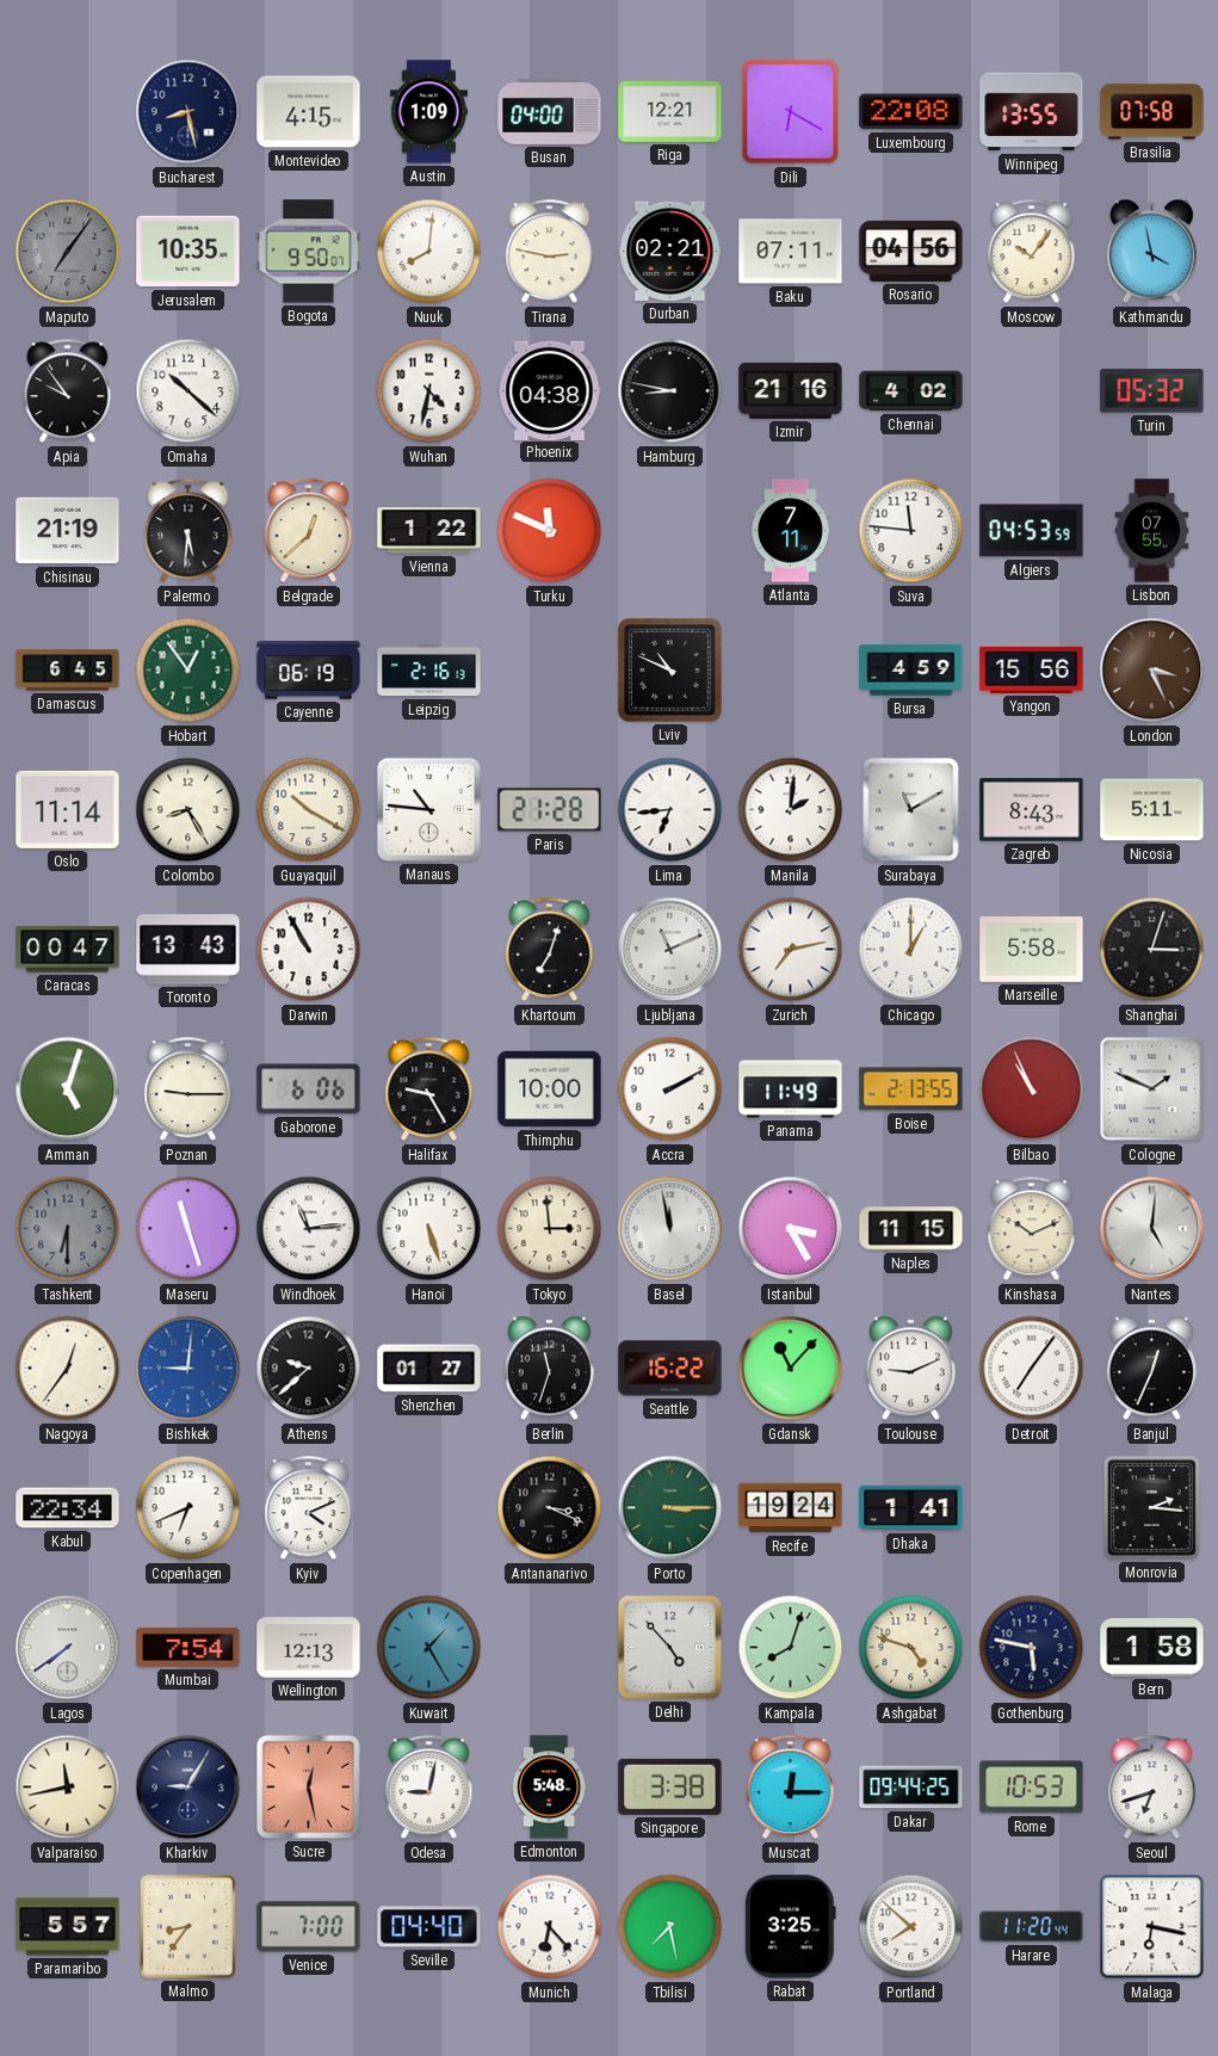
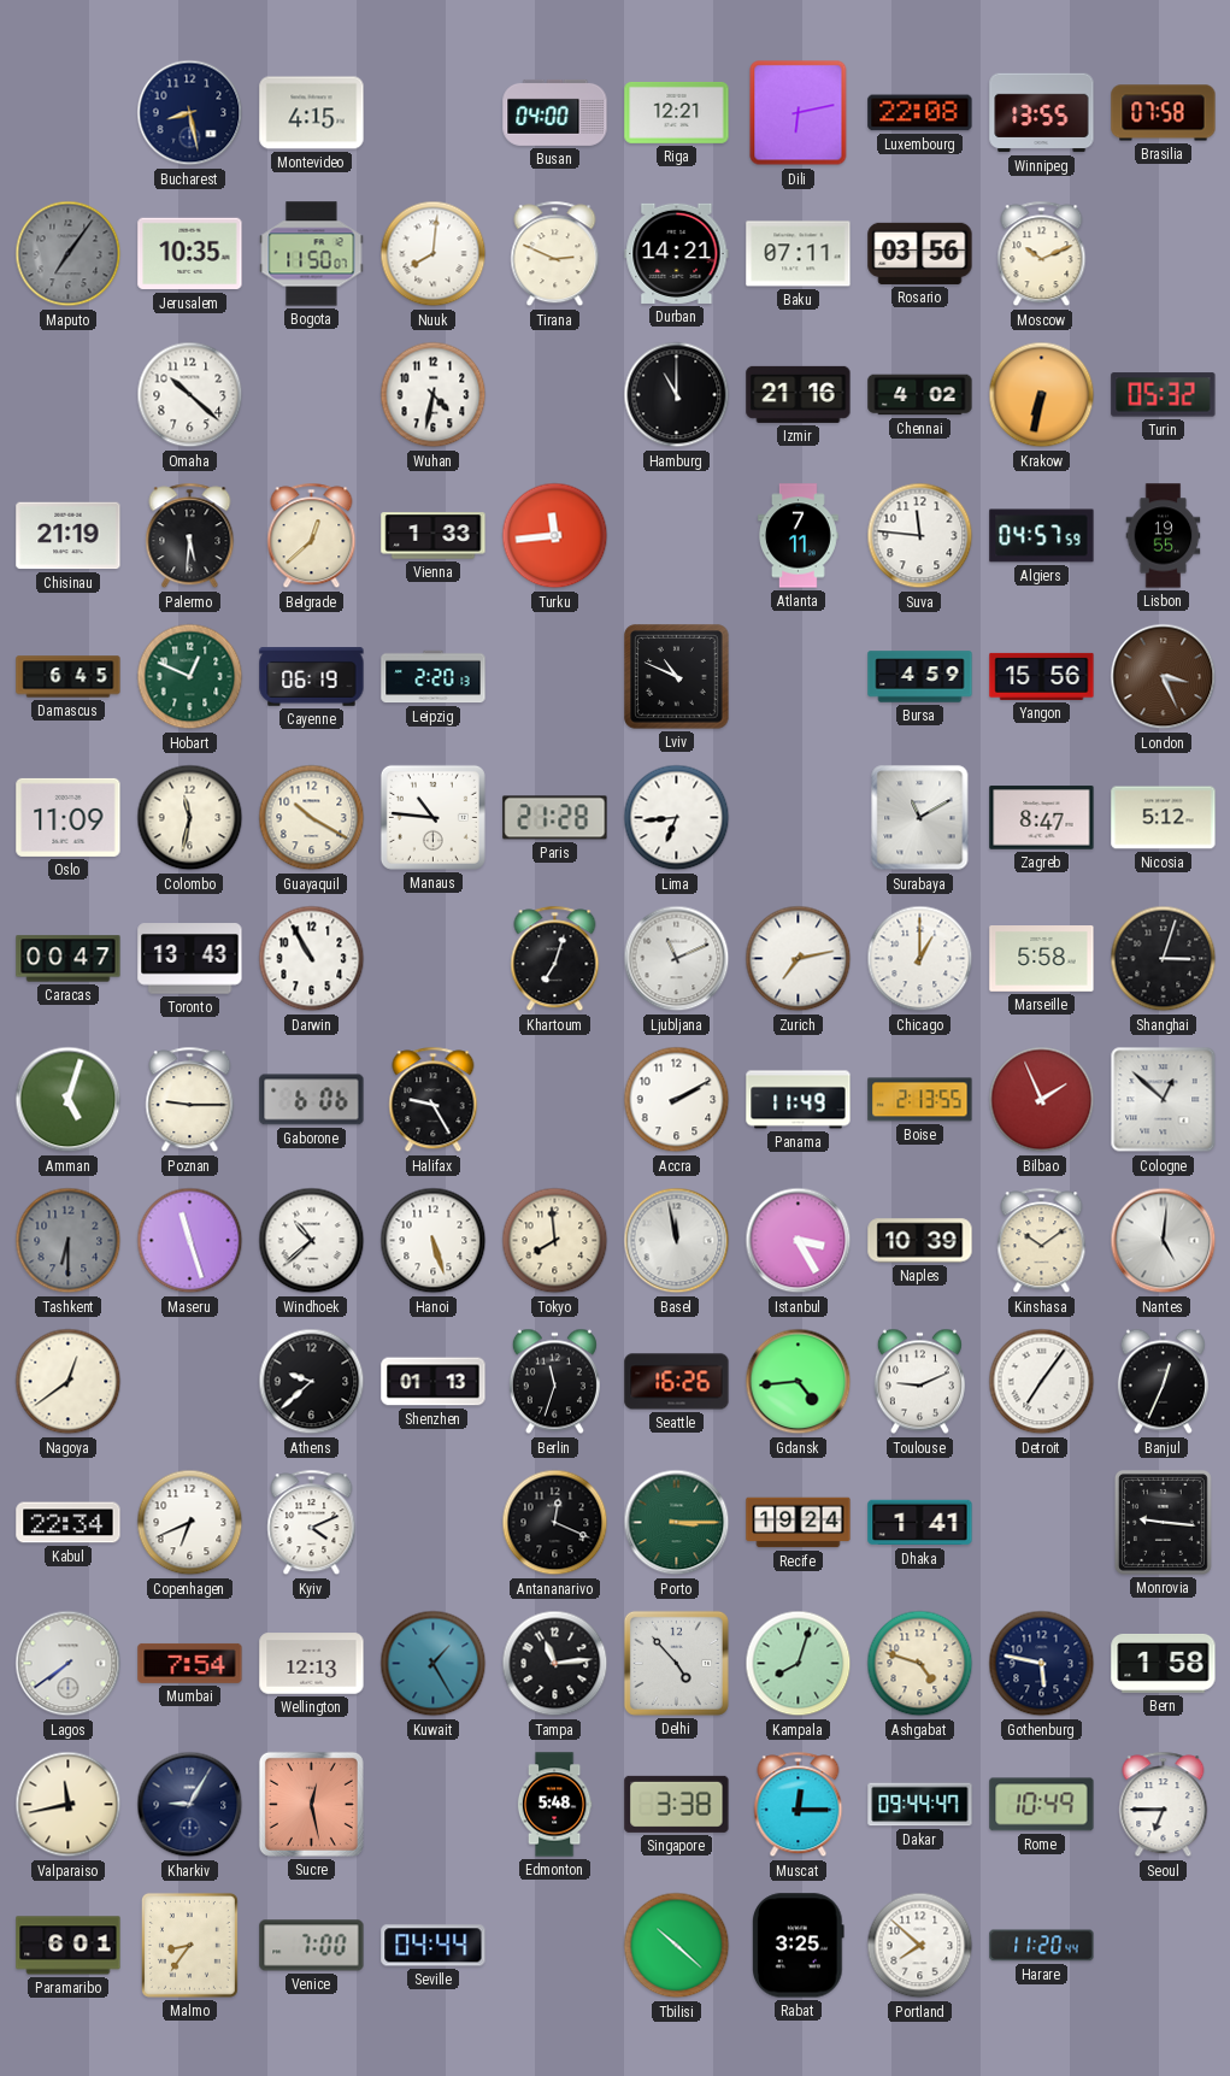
Austin: 1:09 -> none
Dili: 6:20 -> 6:13
Bogota: 9:50 -> 11:50
Tirana: 2:47 -> 2:49
Durban: 02:21 -> 14:21
Rosario: 04:56 -> 03:56
Moscow: 10:06 -> 10:11
Kathmandu: 3:58 -> none
Apia: 9:54 -> none
Phoenix: 04:38 -> none
Hamburg: 8:47 -> 11:00
Krakow: none -> 6:32
Vienna: 1:22 -> 1:33
Turku: 11:49 -> 11:44
Algiers: 04:53 -> 04:57
Lisbon: 07:55 -> 19:55
Hobart: 12:54 -> 12:49
Leipzig: 2:16 -> 2:20
Oslo: 11:14 -> 11:09
Colombo: 8:25 -> 11:32
Manila: 2:01 -> none
Zagreb: 8:43 -> 8:47
Nicosia: 5:11 -> 5:12
Thimphu: 10:00 -> none
Bilbao: 10:56 -> 1:56
Cologne: 1:49 -> 12:52
Windhoek: 11:14 -> 10:38
Tokyo: 2:59 -> 7:59
Naples: 11:15 -> 10:39
Kinshasa: 10:11 -> 10:09
Nagoya: 12:36 -> 12:39
Bishkek: 9:01 -> none
Shenzhen: 01:27 -> 01:13
Seattle: 16:22 -> 16:26
Gdansk: 11:07 -> 4:44
Antananarivo: 3:19 -> 12:19
Monrovia: 2:16 -> 9:16
Tampa: none -> 11:14
Odesa: 9:02 -> none
Dakar: 09:44:25 -> 09:44:47
Rome: 10:53 -> 10:49
Seoul: 6:42 -> 6:45
Paramaribo: 5:57 -> 6:01
Seville: 04:40 -> 04:44
Munich: 6:23 -> none
Tbilisi: 7:28 -> 10:22
Malaga: 6:17 -> none
